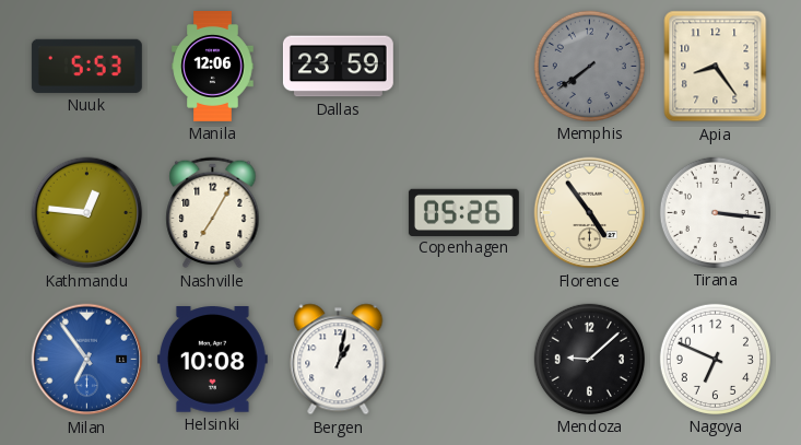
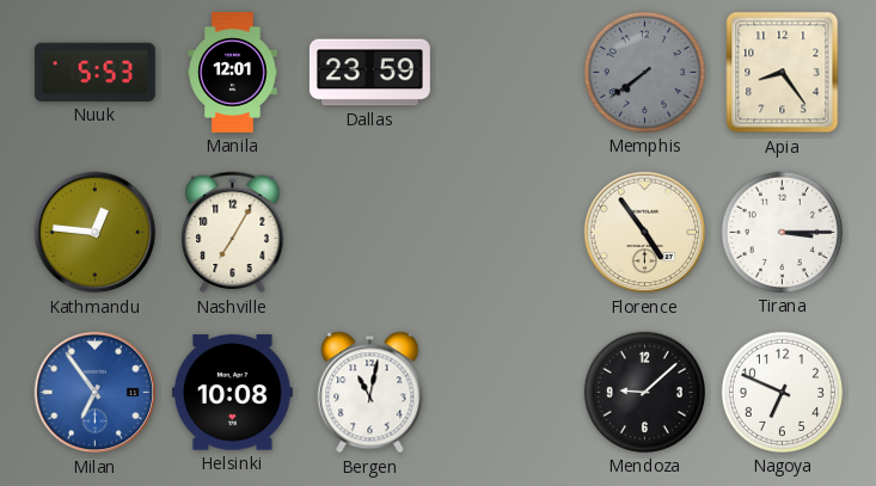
Manila: 12:06 -> 12:01
Copenhagen: 05:26 -> none
Tirana: 3:16 -> 3:15
Bergen: 1:02 -> 11:02
